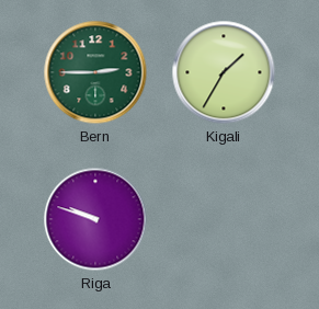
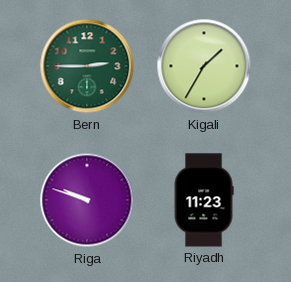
Riyadh: none -> 11:23
